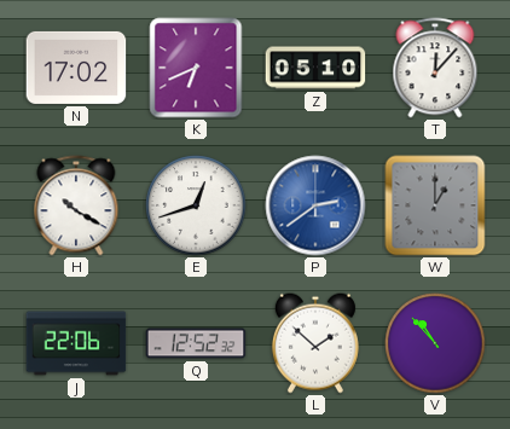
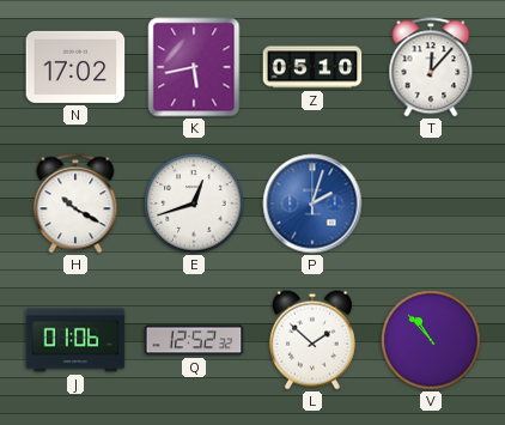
K: 6:41 -> 5:43
P: 2:39 -> 2:03
W: 1:00 -> none
J: 22:06 -> 01:06
